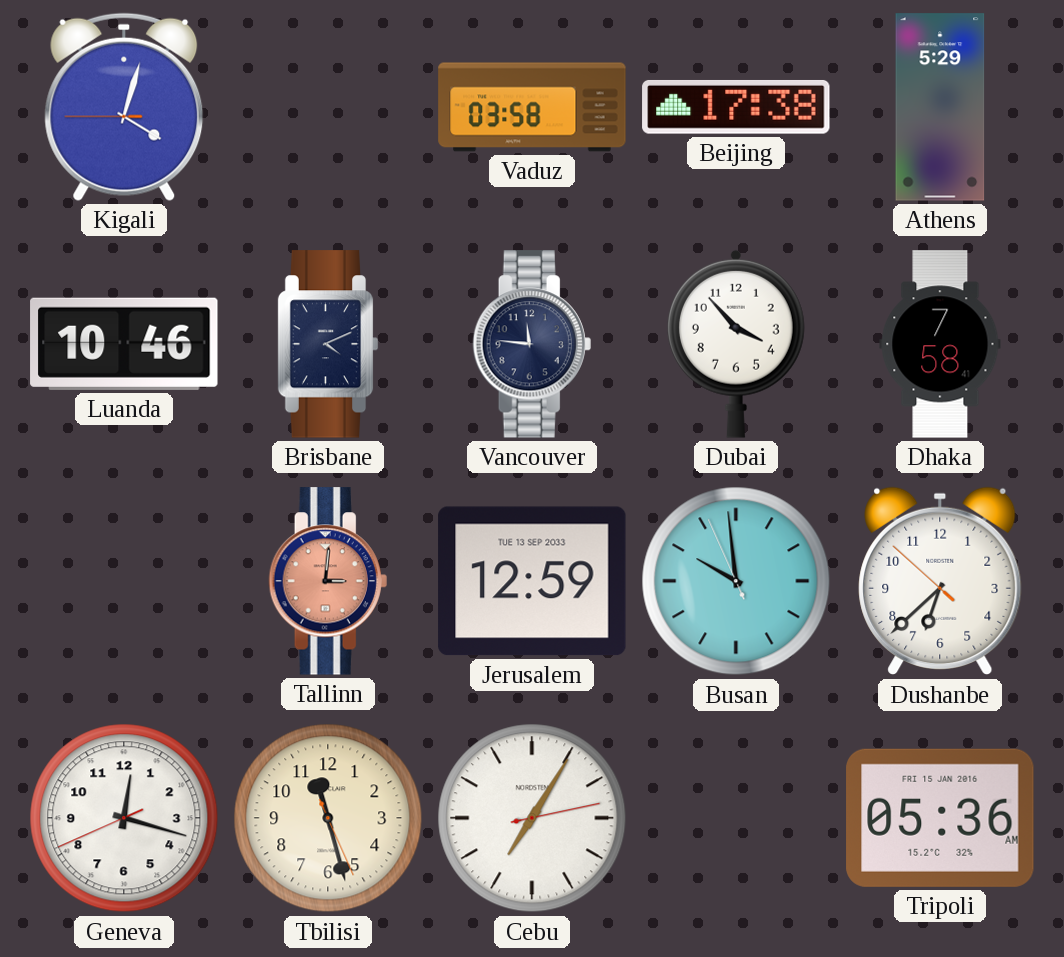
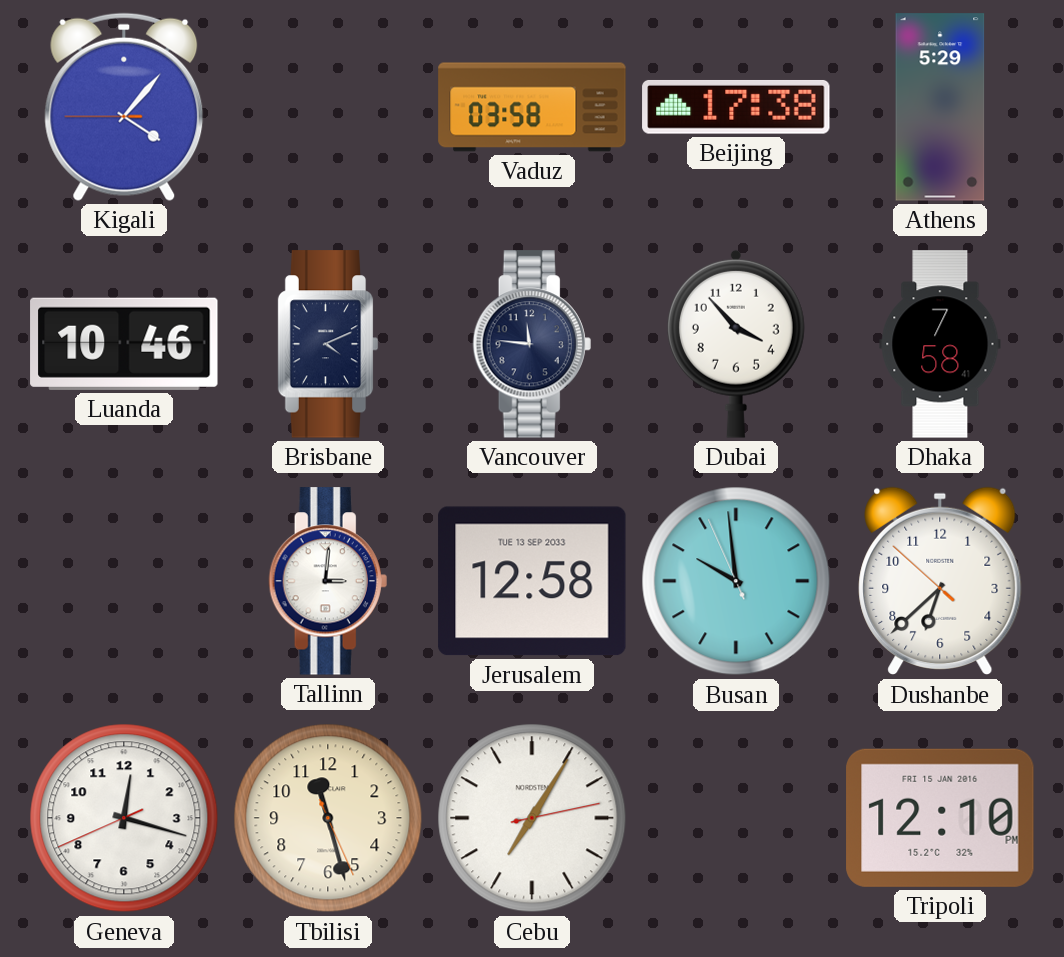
Kigali: 4:02 -> 4:06
Tallinn dial: salmon -> white
Jerusalem: 12:59 -> 12:58
Tripoli: 05:36 -> 12:10
